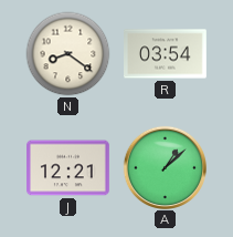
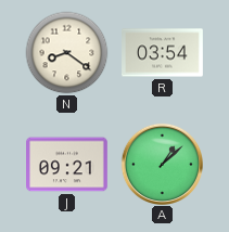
J: 12:21 -> 09:21
